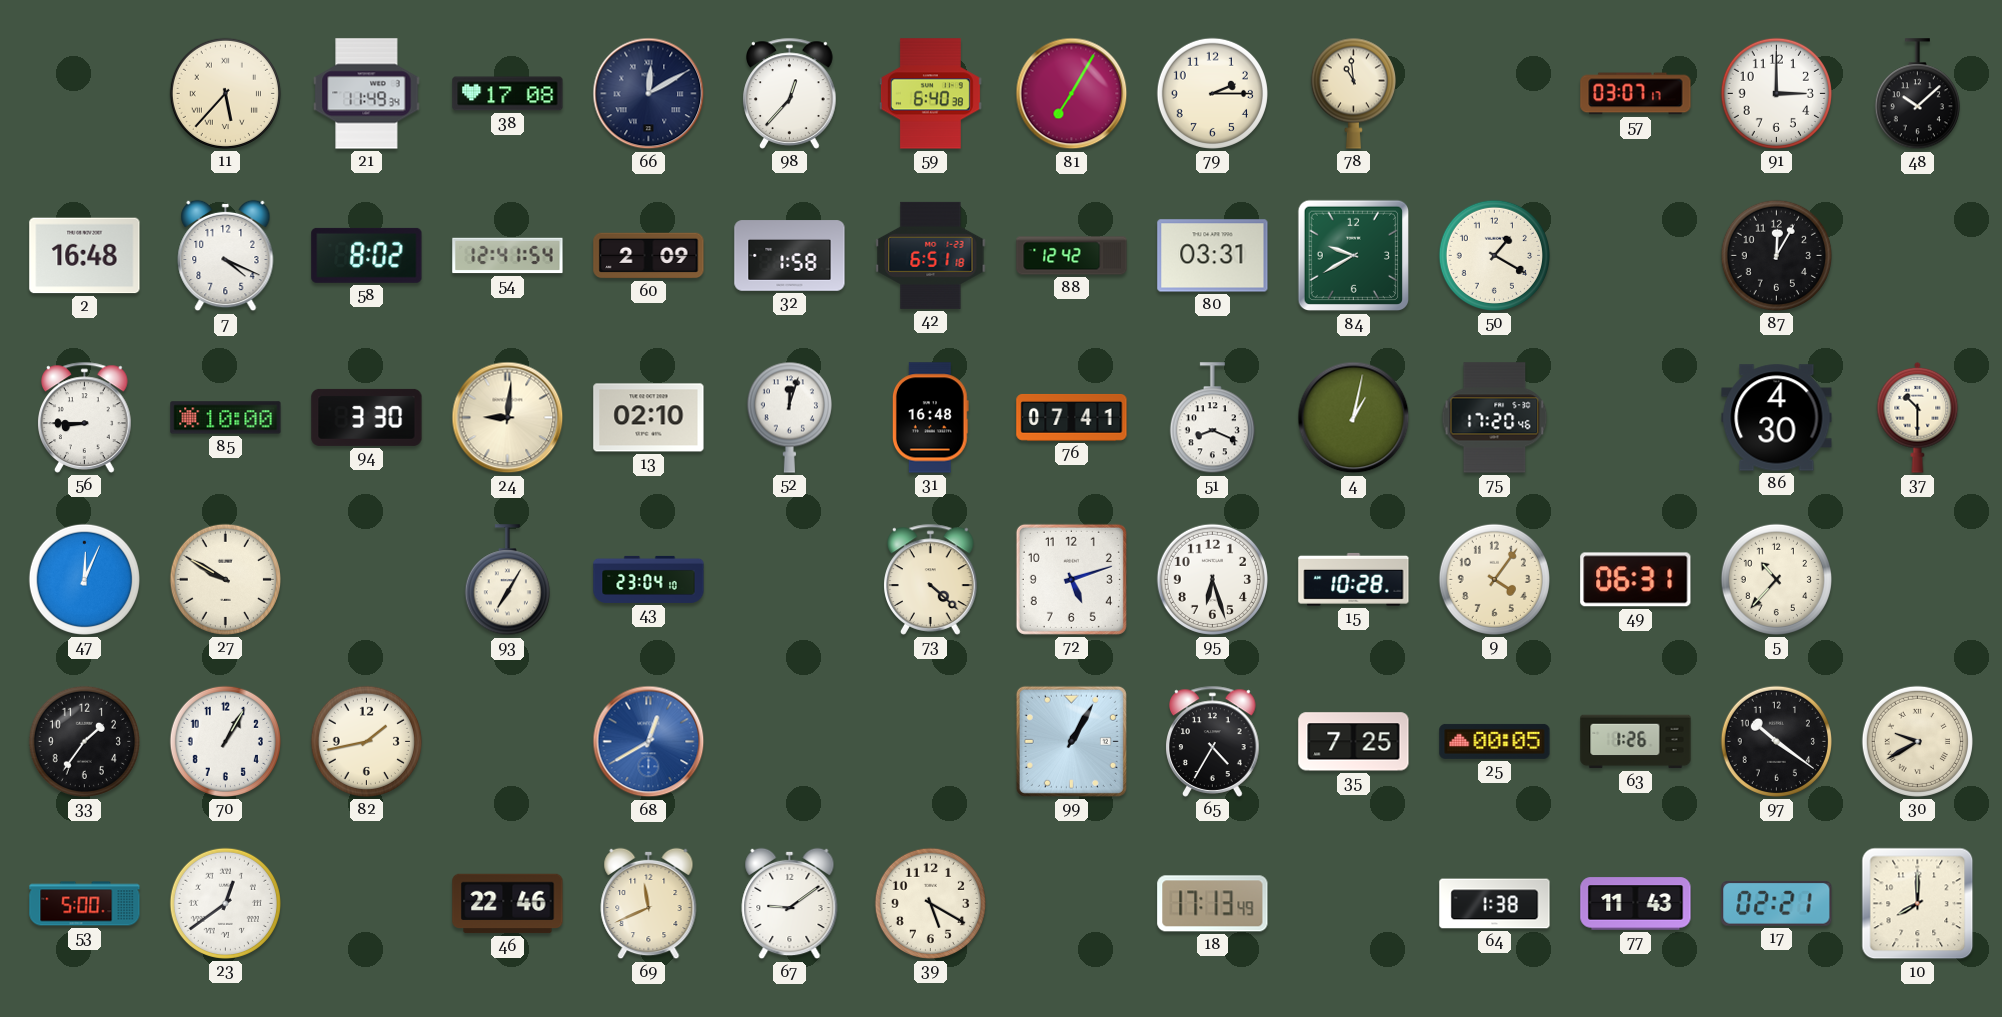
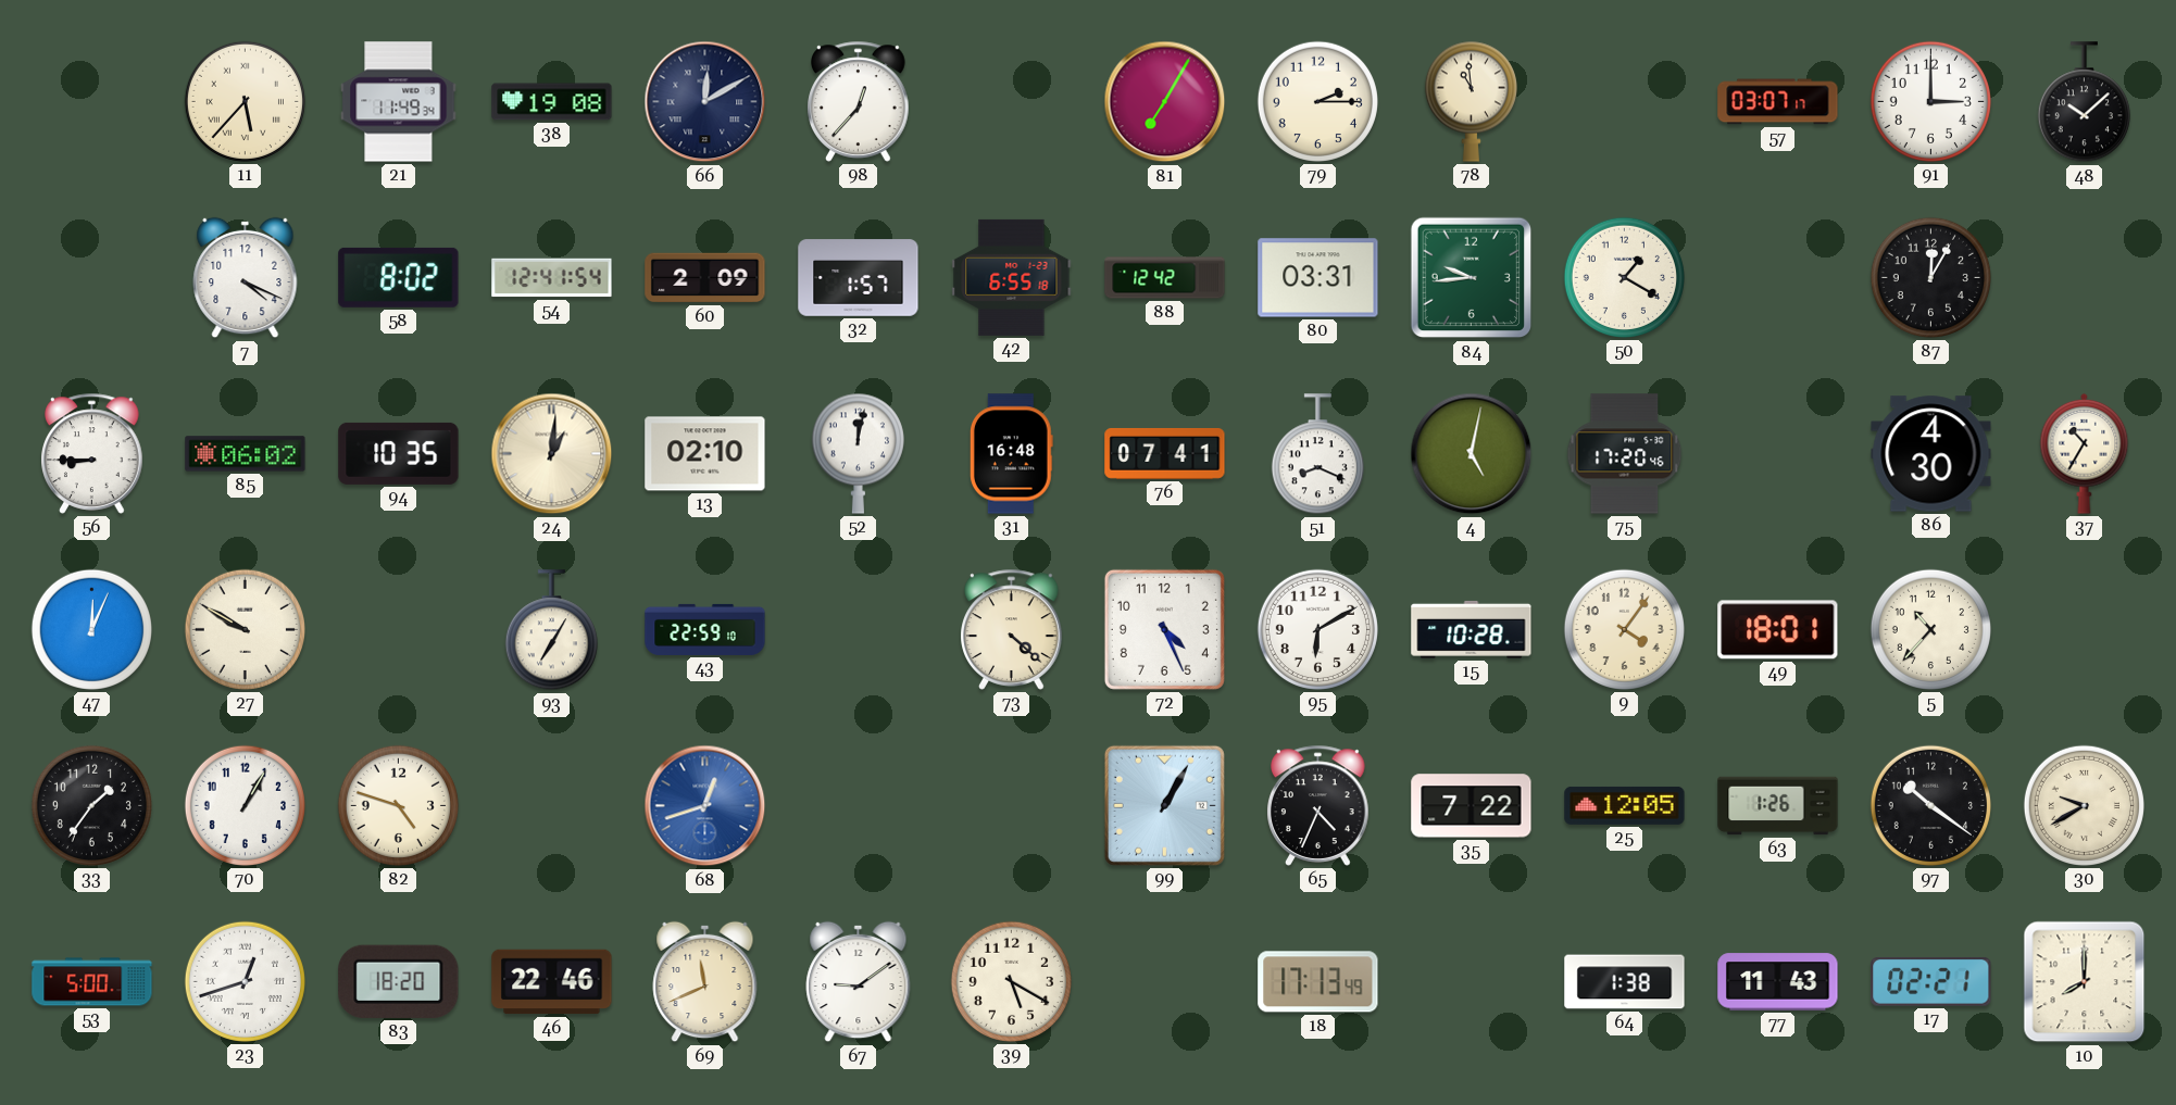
38: 17:08 -> 19:08
59: 6:40 -> none
2: 16:48 -> none
32: 1:58 -> 1:57
42: 6:51 -> 6:55
84: 9:40 -> 9:44
85: 10:00 -> 06:02
94: 3:30 -> 10:35
24: 9:01 -> 1:01
52: 12:03 -> 12:02
4: 1:02 -> 5:02
37: 10:30 -> 10:35
43: 23:04 -> 22:59
72: 5:12 -> 4:26
95: 6:27 -> 6:10
49: 06:31 -> 18:01
82: 1:43 -> 4:48
68: 12:40 -> 12:42
65: 4:35 -> 4:34
35: 7:25 -> 7:22
25: 00:05 -> 12:05
23: 12:39 -> 12:42
83: none -> 18:20
